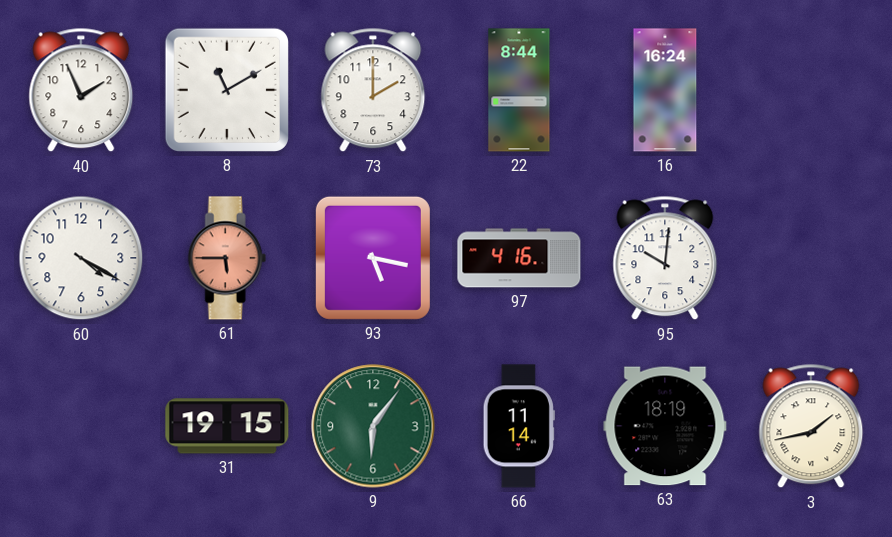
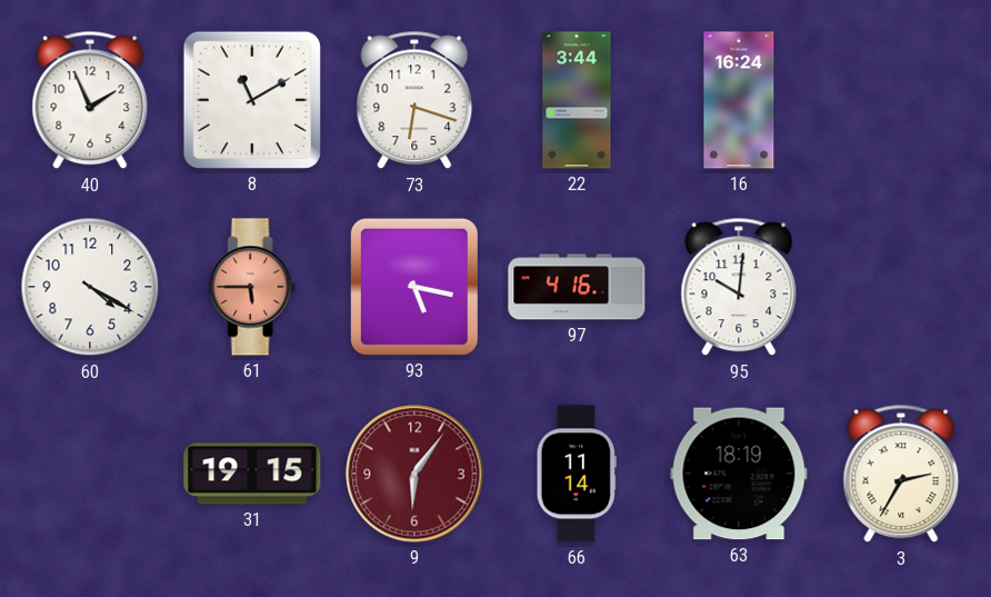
73: 2:00 -> 6:18
22: 8:44 -> 3:44
9 dial: green -> burgundy
3: 1:43 -> 2:35
